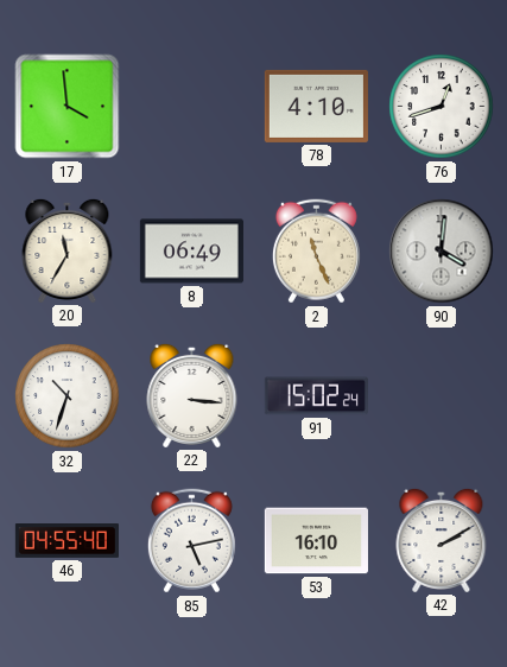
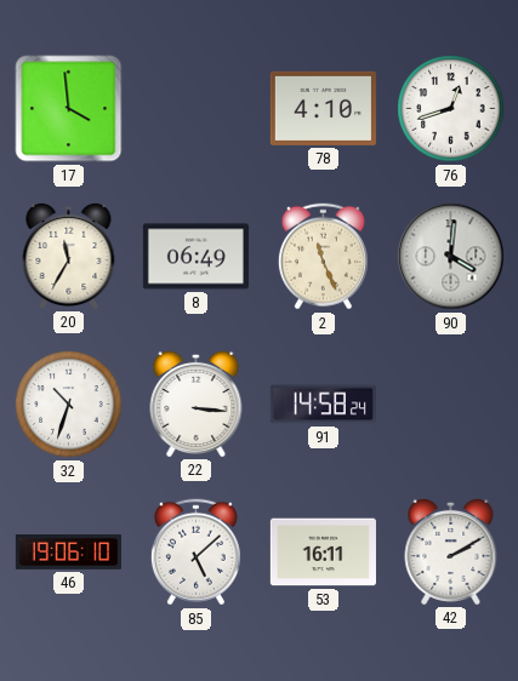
91: 15:02 -> 14:58
46: 04:55 -> 19:06
85: 5:13 -> 5:08
53: 16:10 -> 16:11
